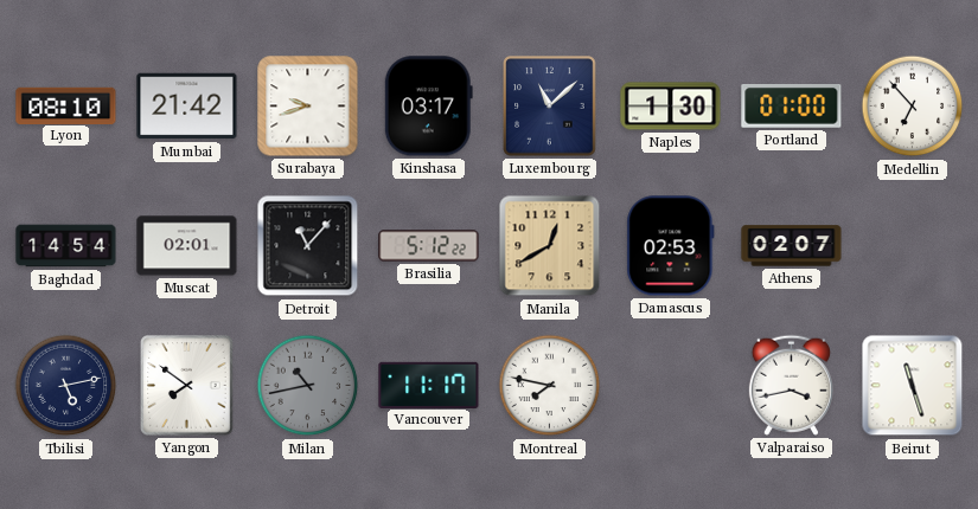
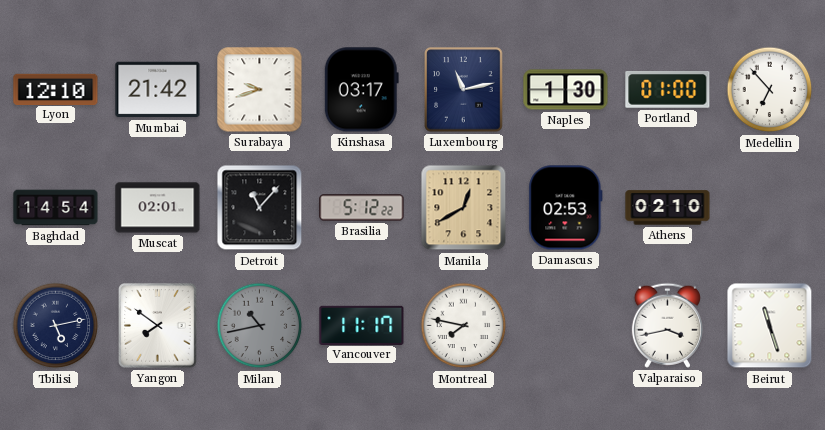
Lyon: 08:10 -> 12:10
Luxembourg: 11:08 -> 11:13
Athens: 02:07 -> 02:10
